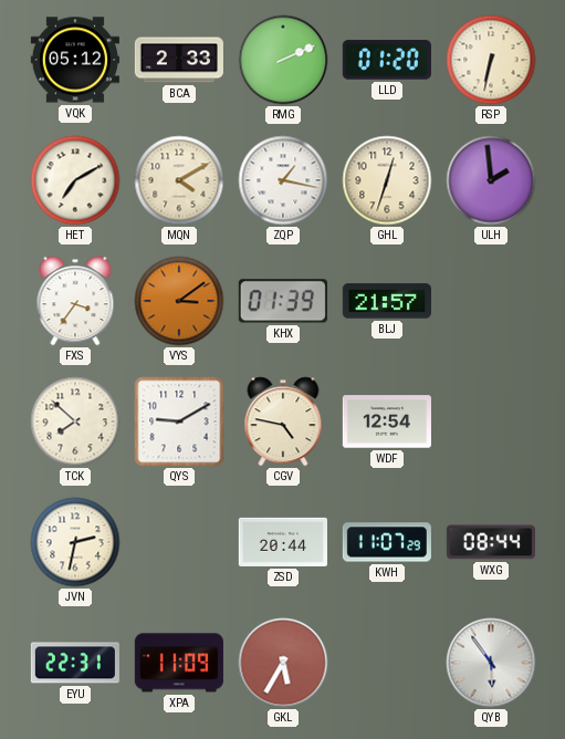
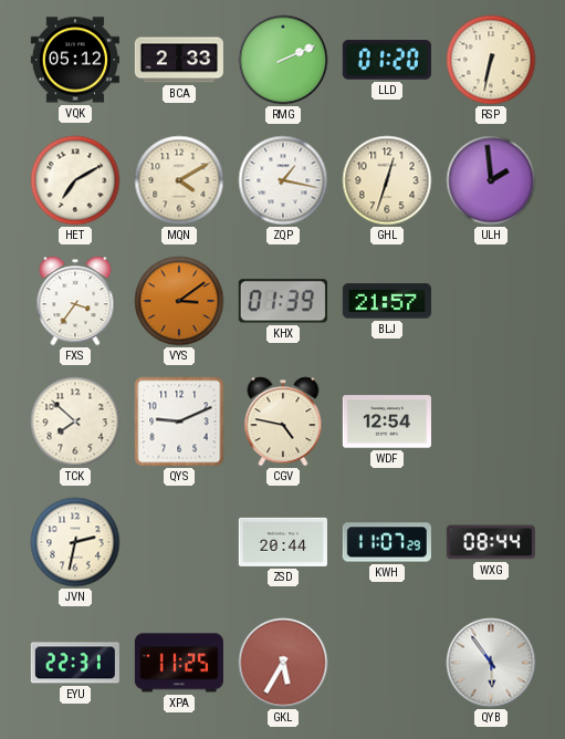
QYS: 9:10 -> 9:11
XPA: 11:09 -> 11:25
